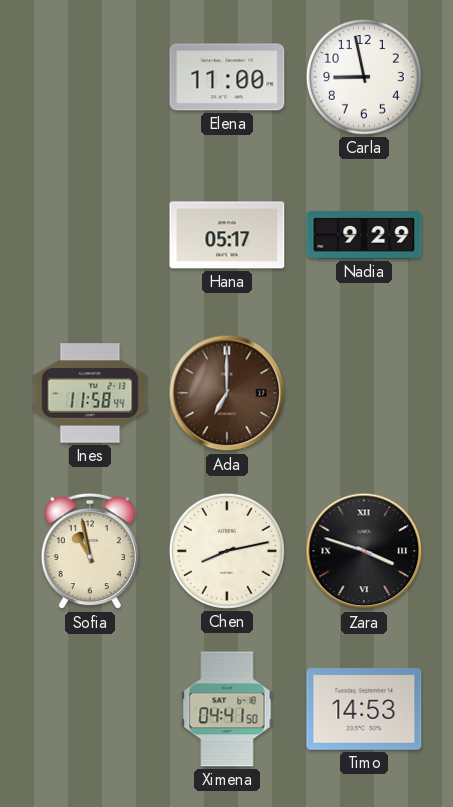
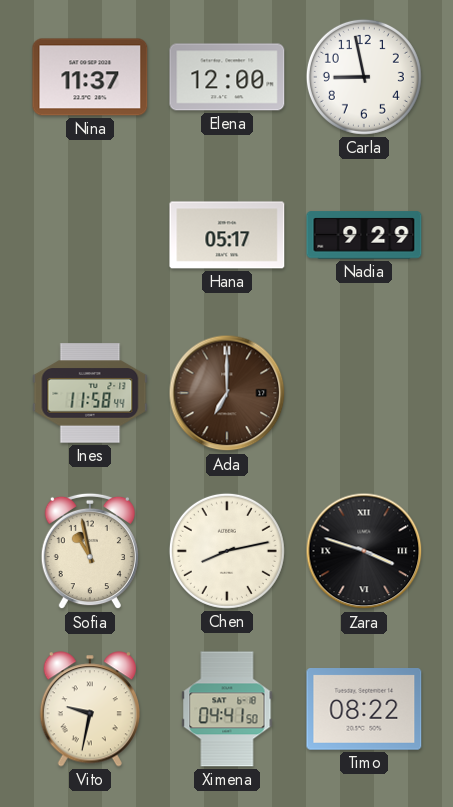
Nina: none -> 11:37
Elena: 11:00 -> 12:00
Vito: none -> 9:32
Timo: 14:53 -> 08:22
